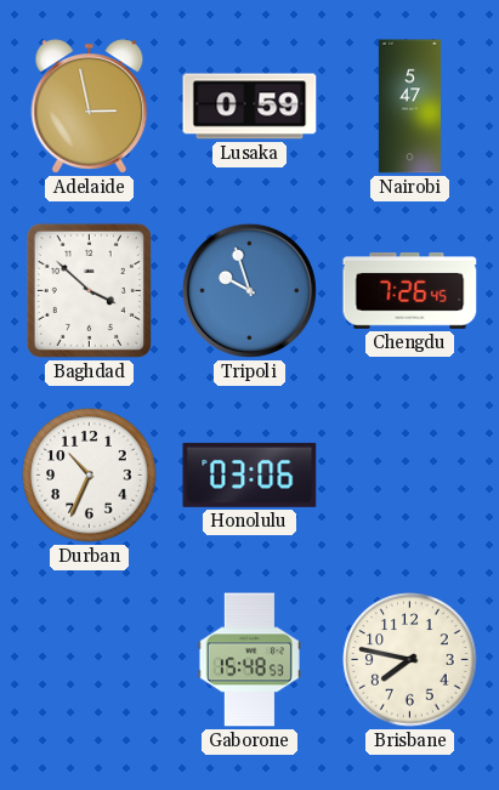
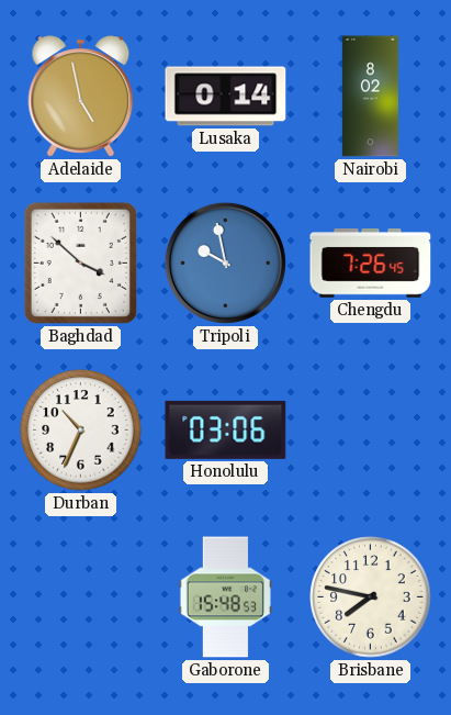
Adelaide: 2:58 -> 4:58
Lusaka: 0:59 -> 0:14
Nairobi: 5:47 -> 8:02
Tripoli: 9:57 -> 9:58
